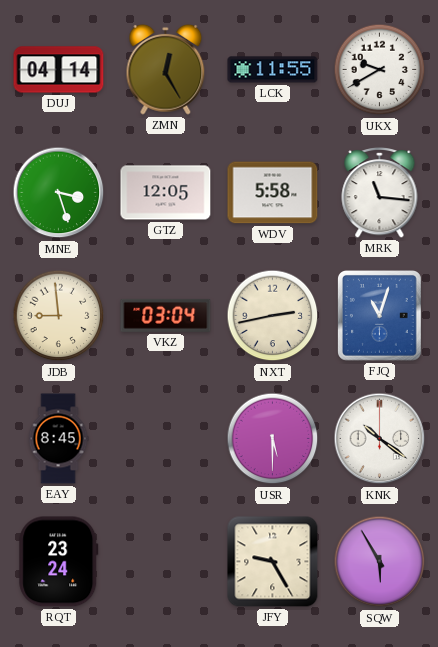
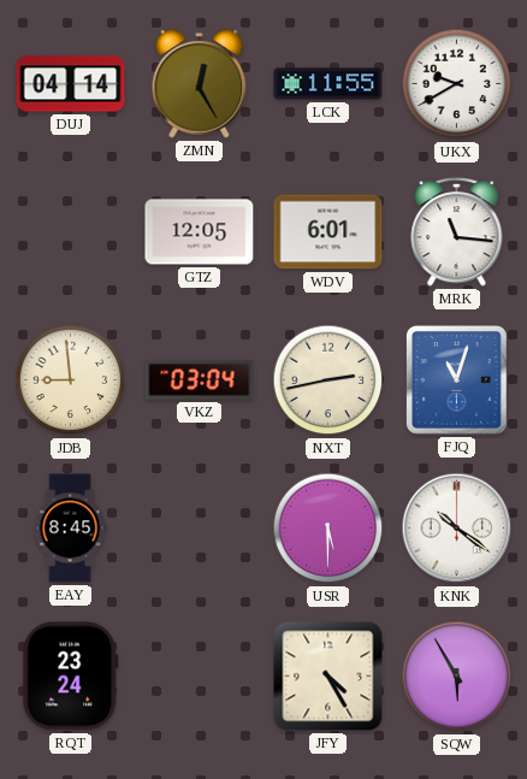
MNE: 3:27 -> none
WDV: 5:58 -> 6:01
JFY: 9:25 -> 4:25
